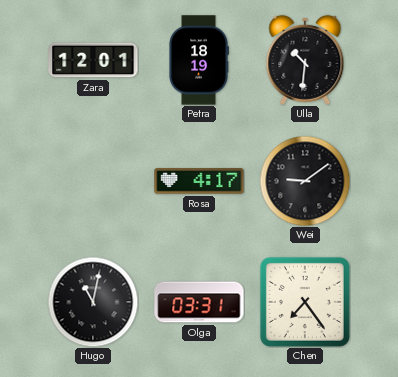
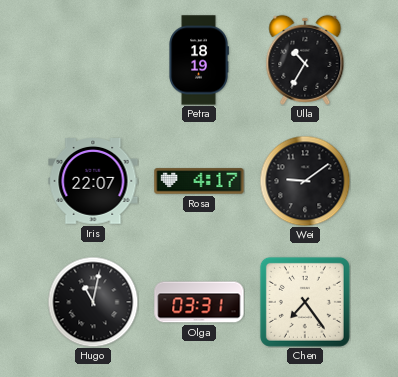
Zara: 12:01 -> none
Ulla: 10:31 -> 10:35
Iris: none -> 22:07
